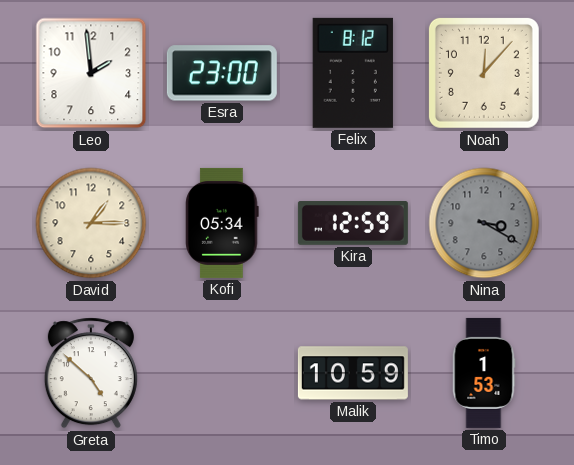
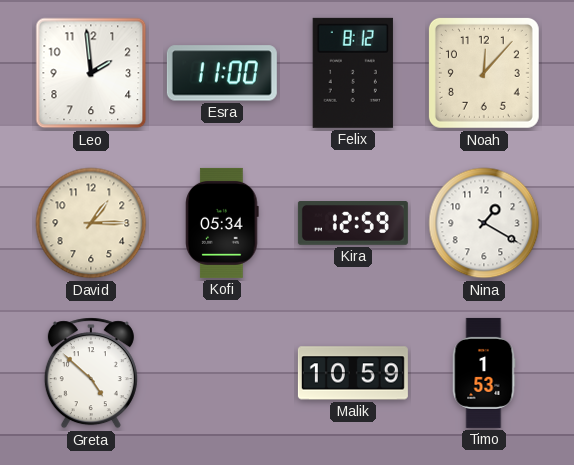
Esra: 23:00 -> 11:00
Nina: 3:20 -> 1:20
Nina dial: grey -> white
